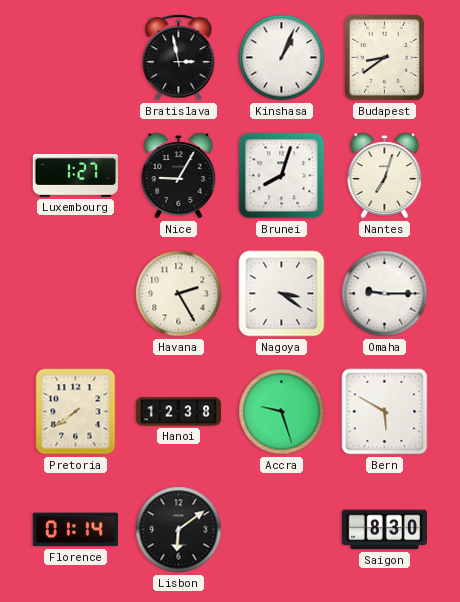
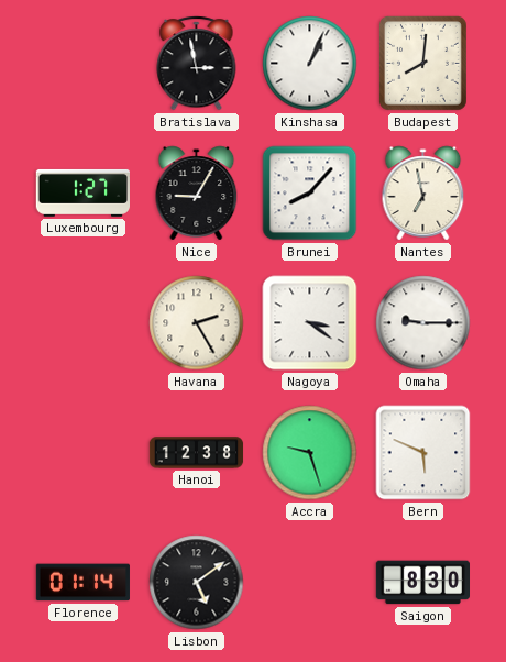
Budapest: 8:39 -> 8:01
Brunei: 8:03 -> 8:07
Nantes: 7:03 -> 6:58
Pretoria: 7:39 -> none
Bern: 5:50 -> 5:49
Lisbon: 6:09 -> 5:09
